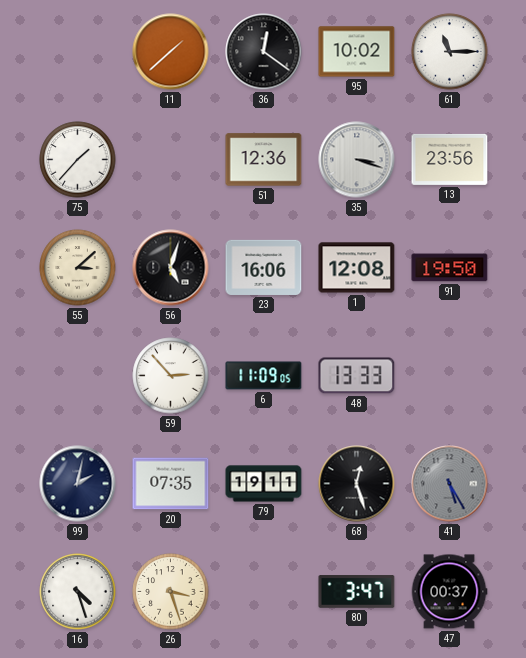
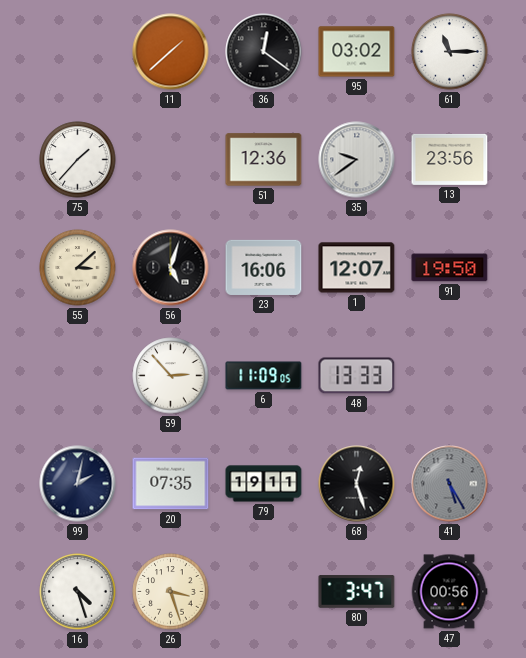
95: 10:02 -> 03:02
35: 3:18 -> 9:39
1: 12:08 -> 12:07
47: 00:37 -> 00:56
